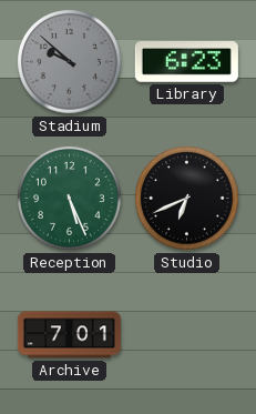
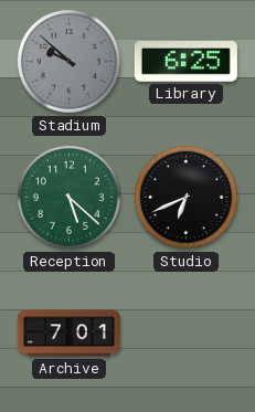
Library: 6:23 -> 6:25
Reception: 5:26 -> 5:22
